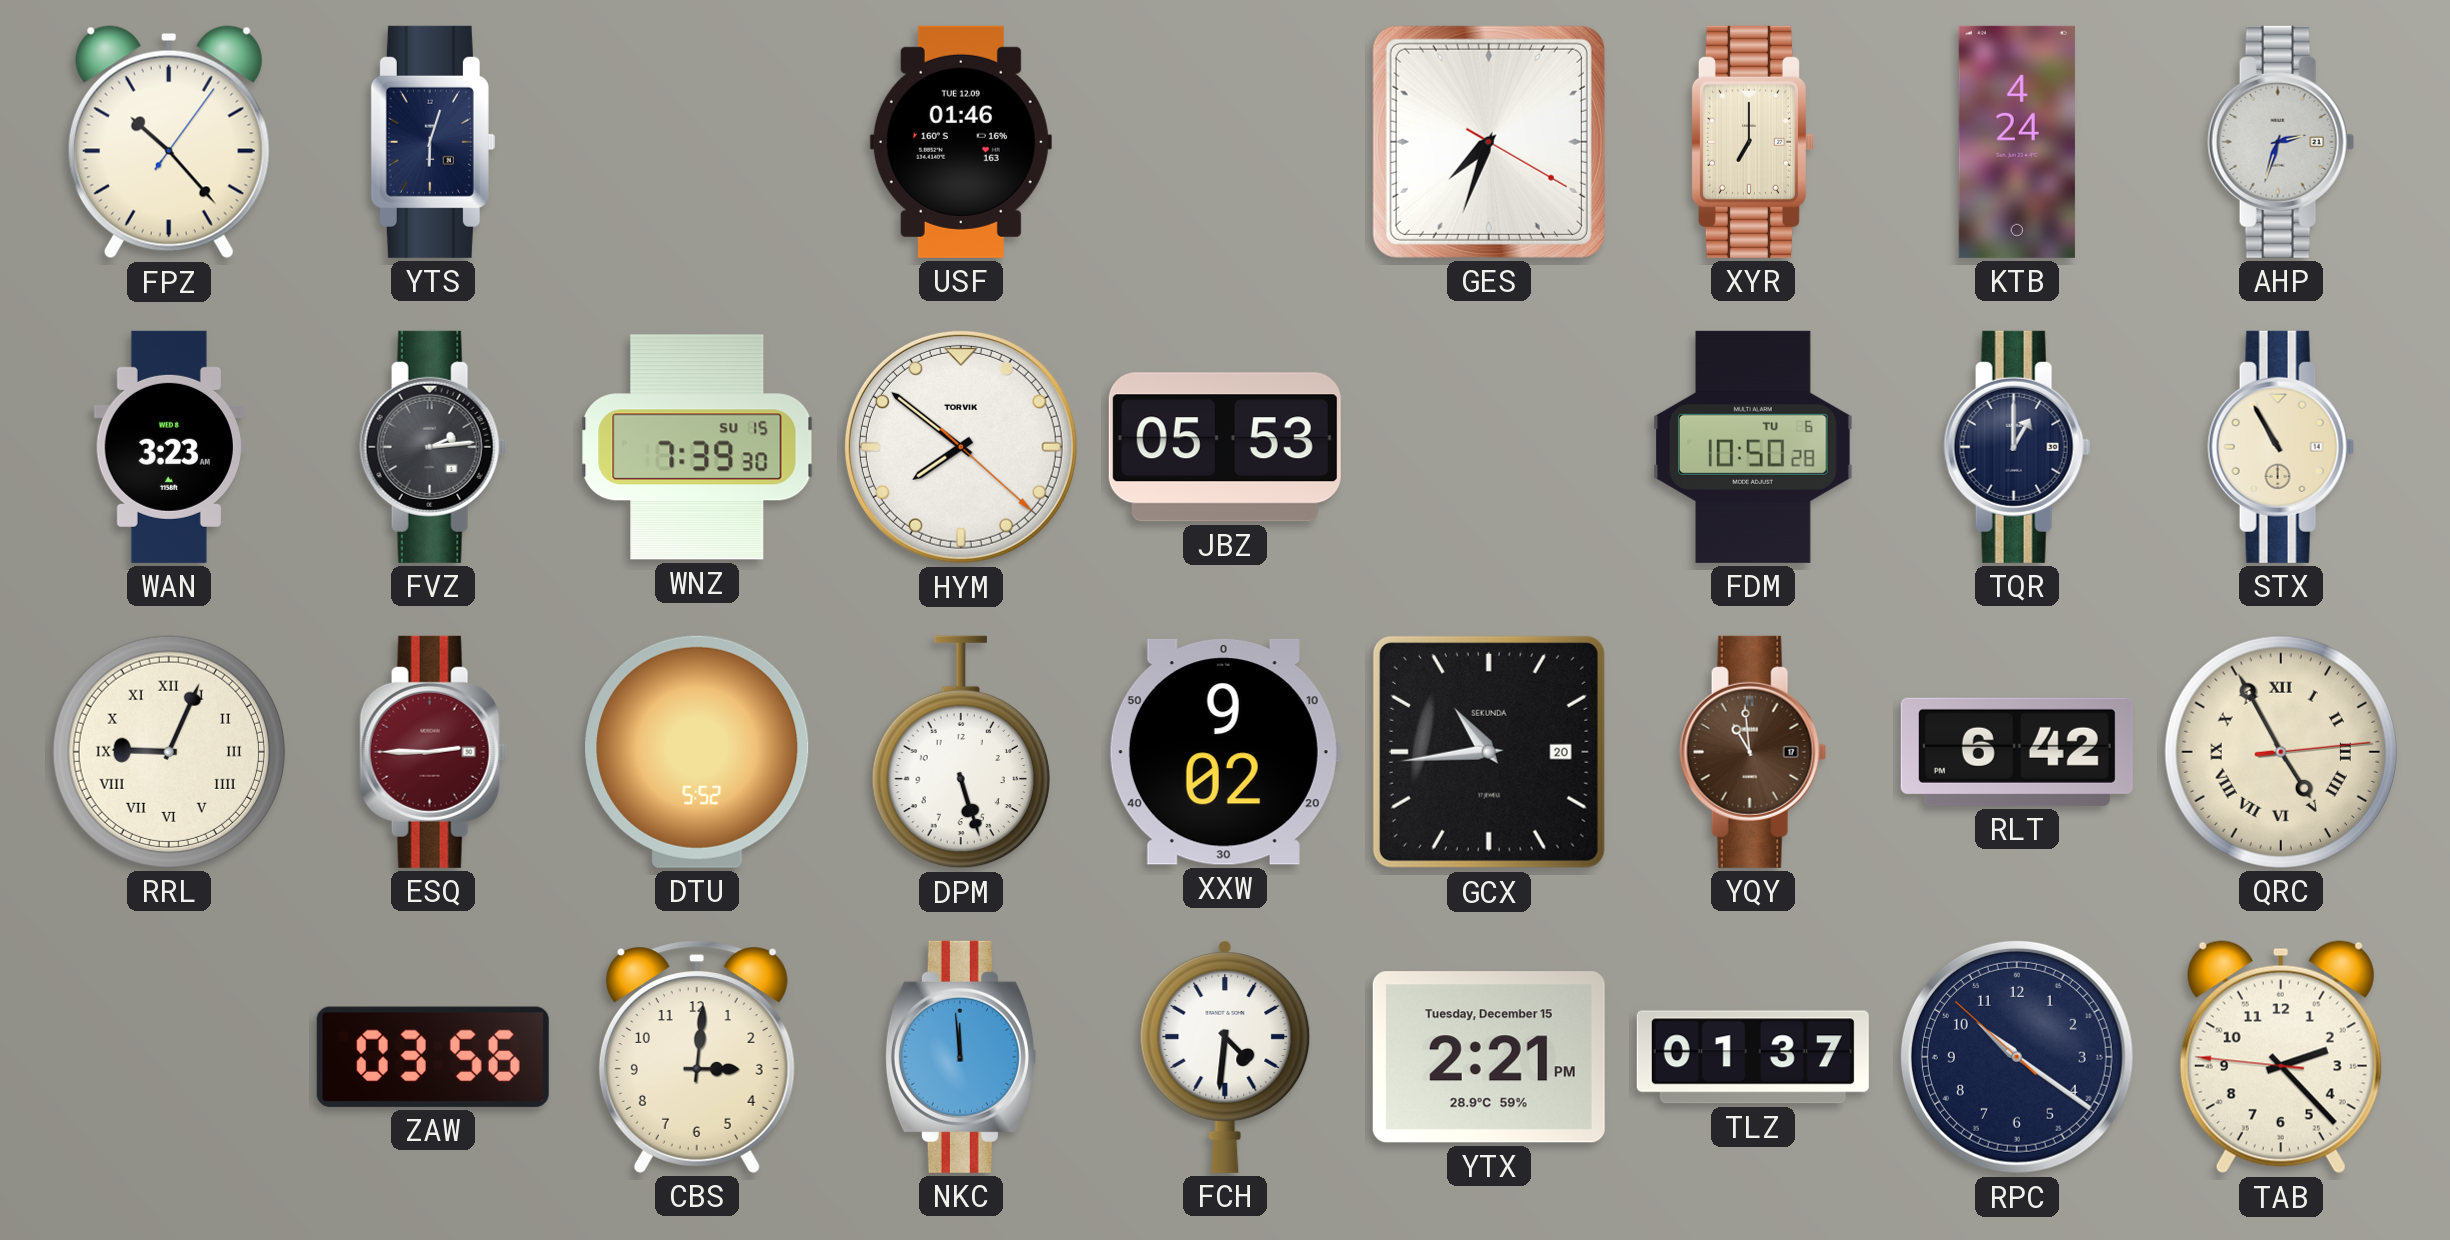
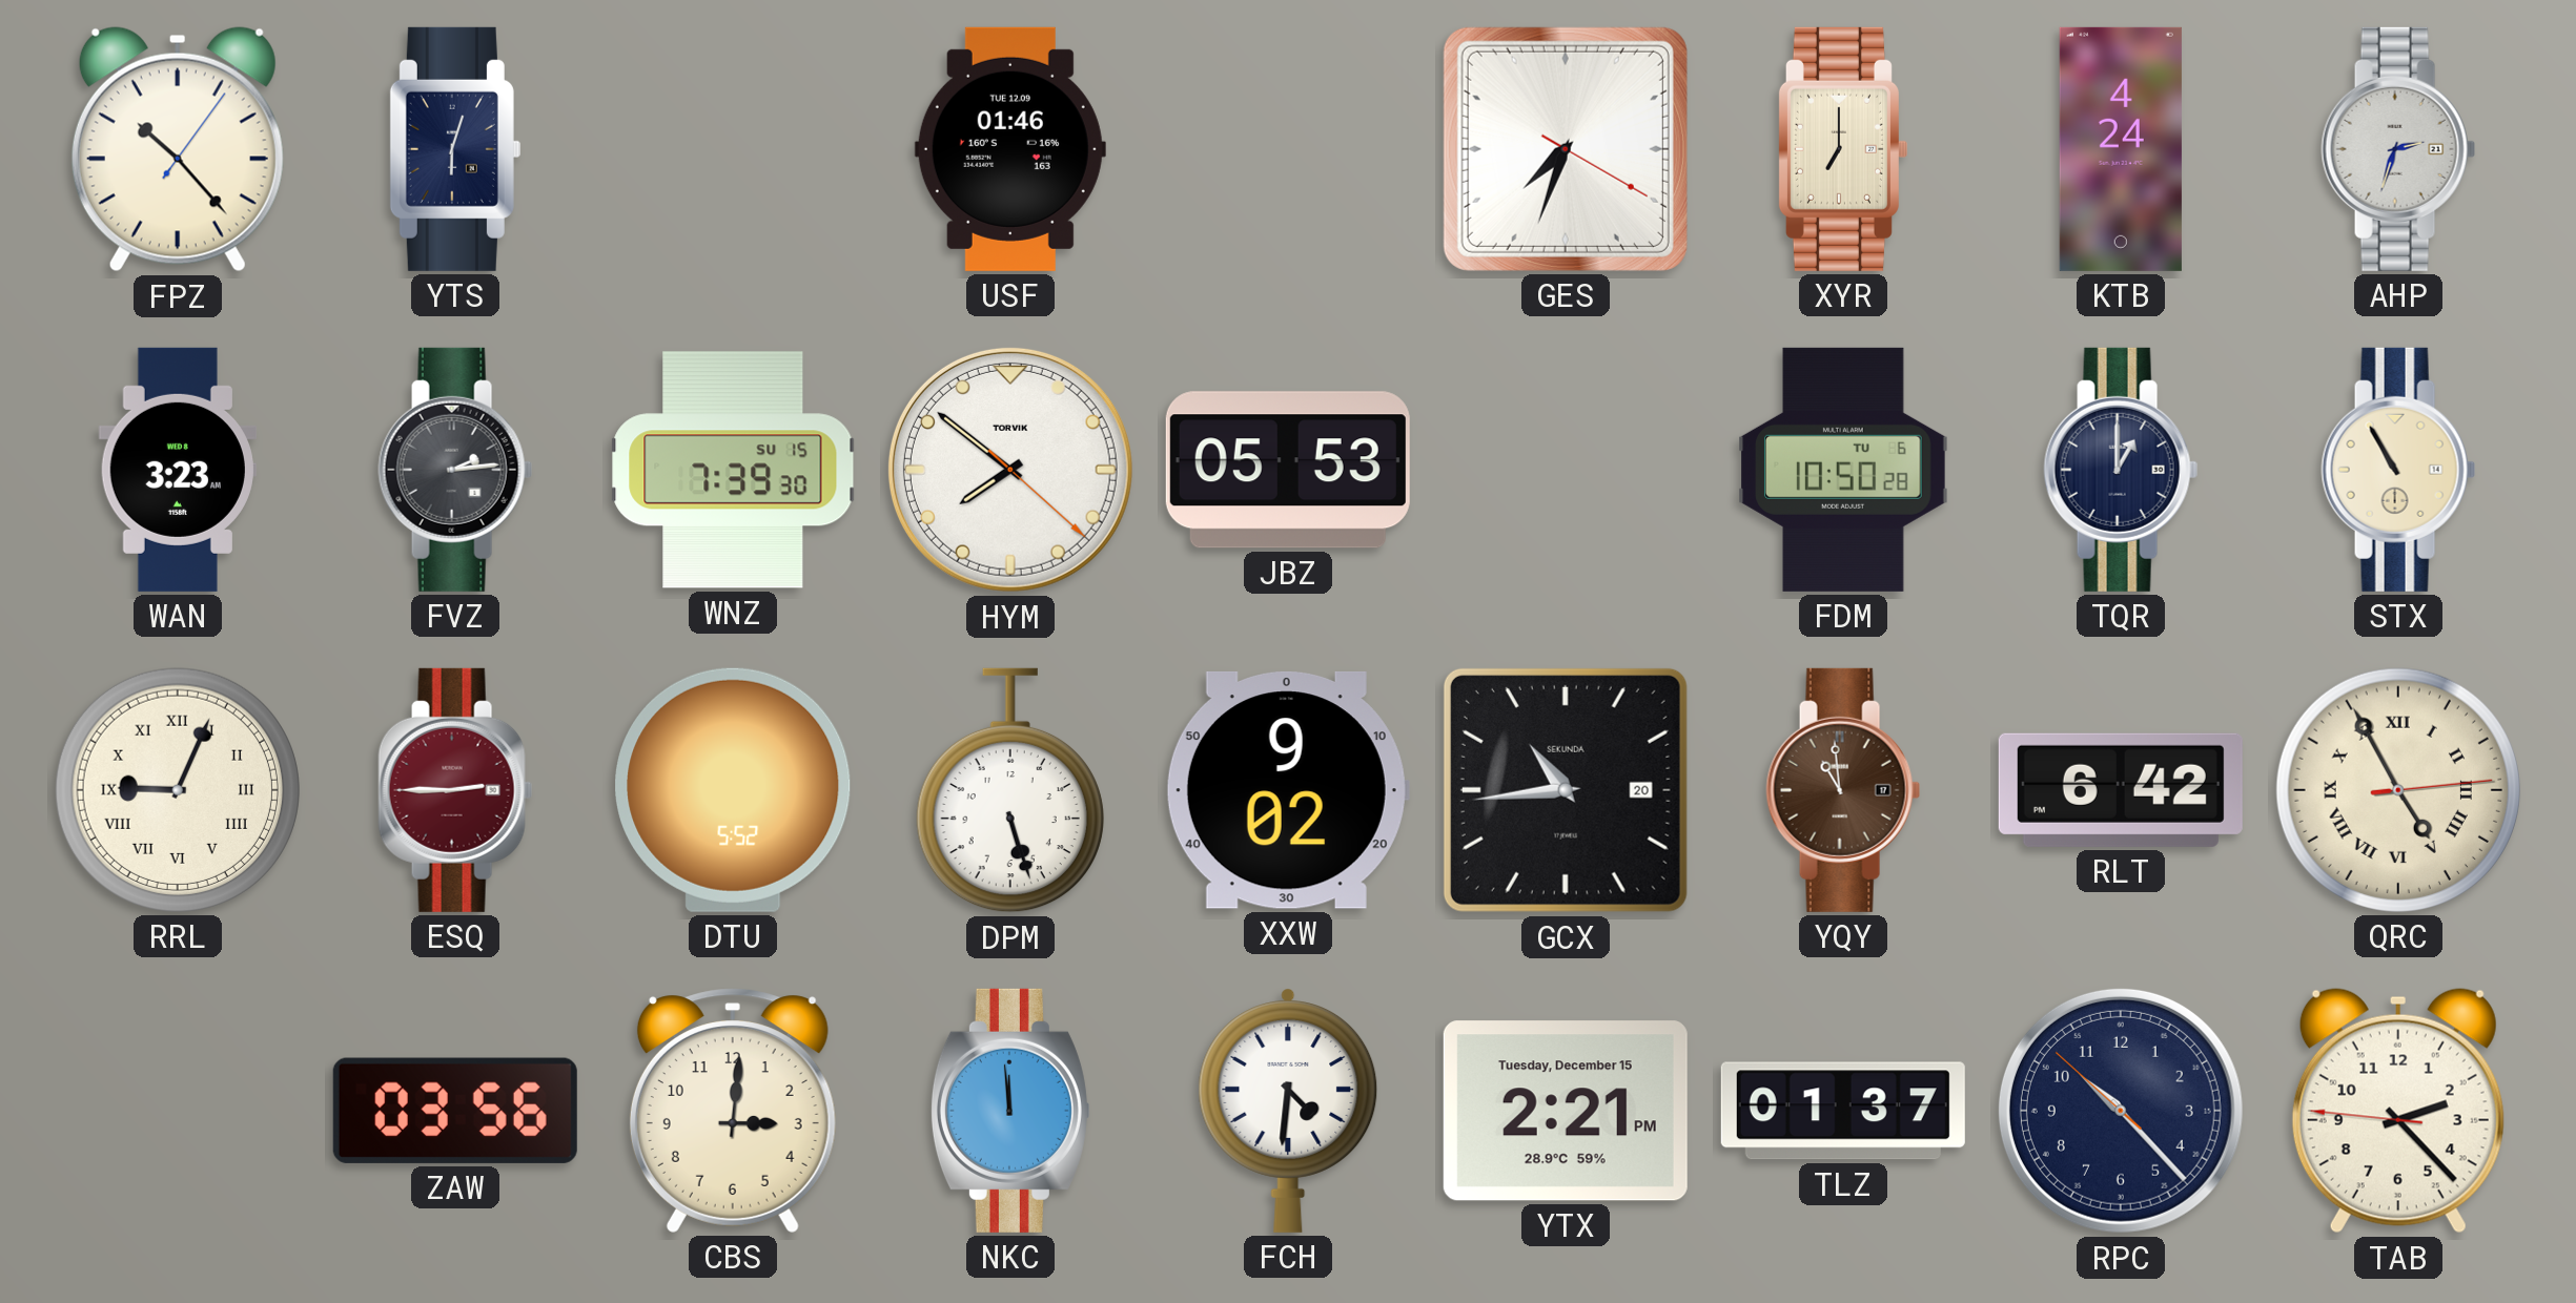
RPC: 10:20 -> 10:22
